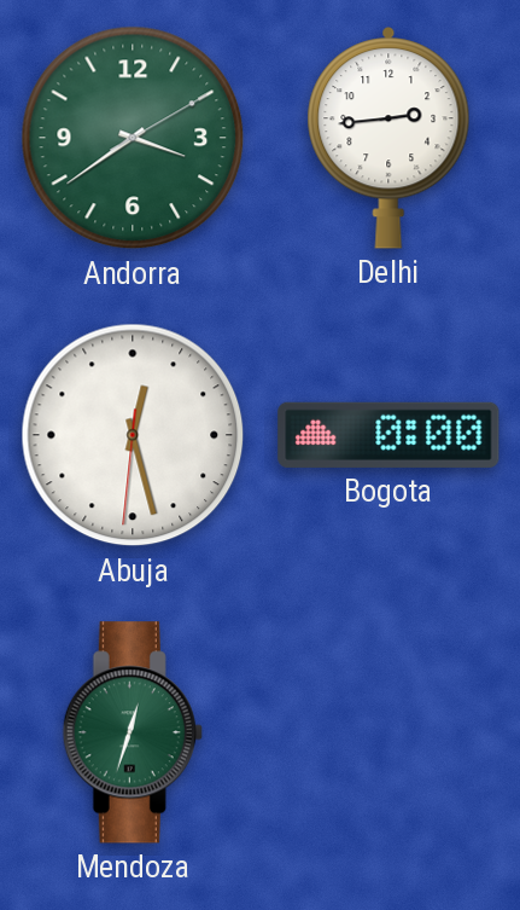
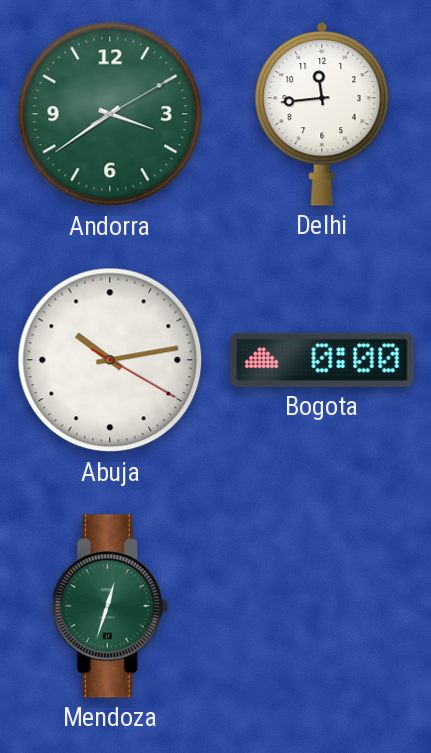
Delhi: 2:44 -> 11:44
Abuja: 12:27 -> 10:13
